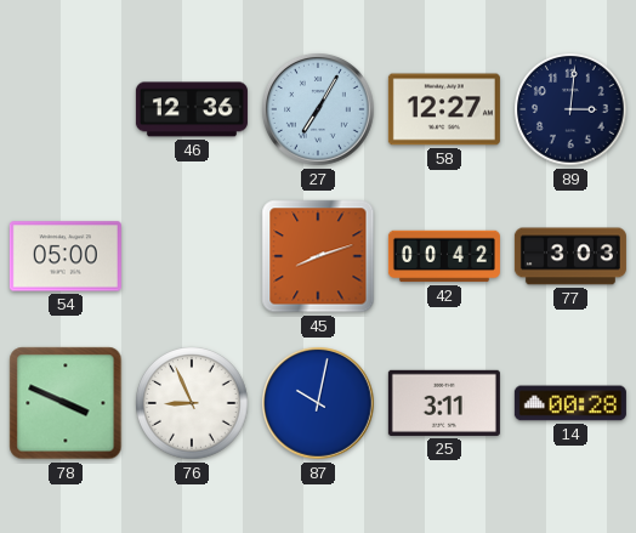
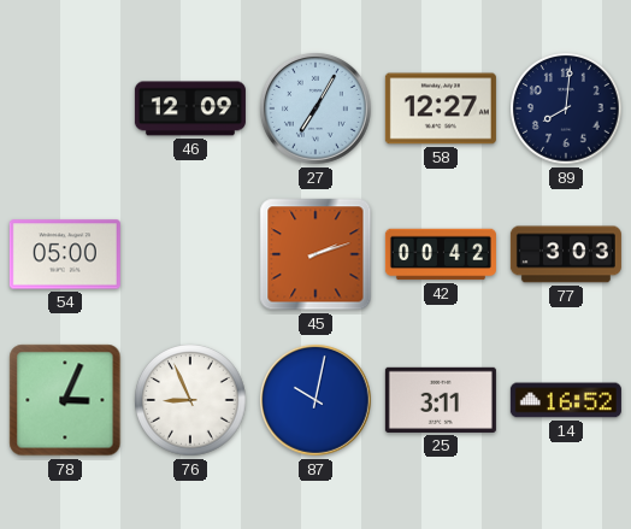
46: 12:36 -> 12:09
89: 3:01 -> 8:01
45: 8:12 -> 2:12
78: 3:49 -> 3:04
14: 00:28 -> 16:52
